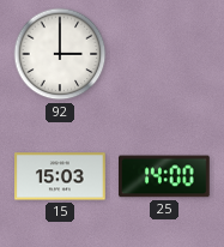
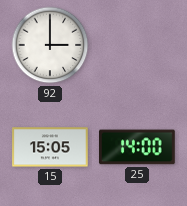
15: 15:03 -> 15:05
